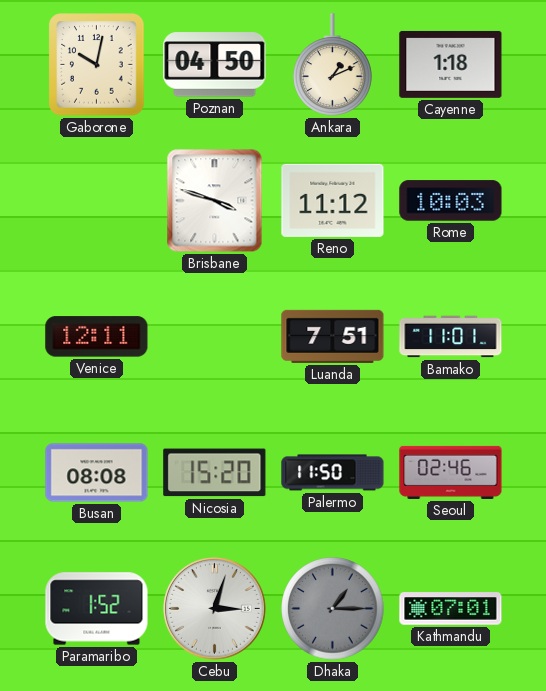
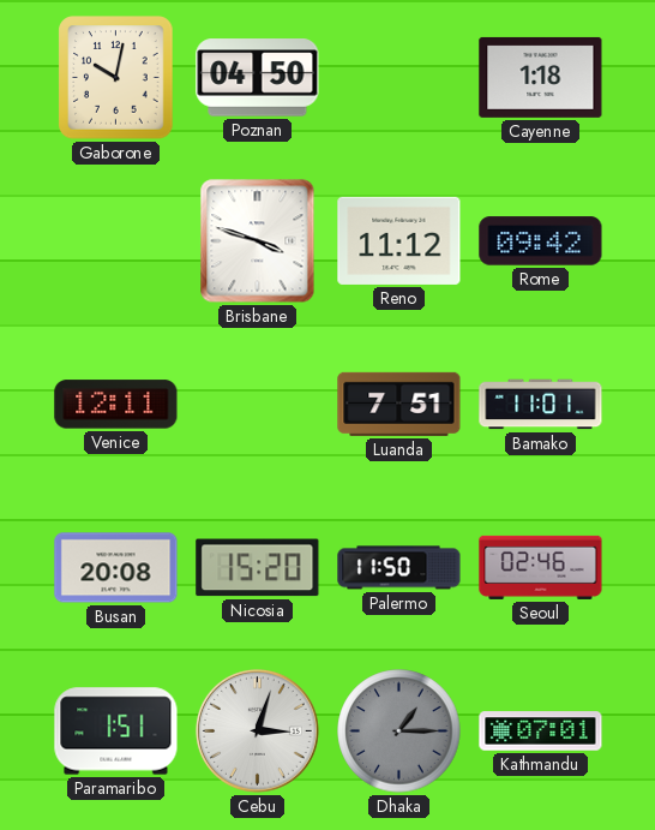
Ankara: 1:11 -> none
Rome: 10:03 -> 09:42
Busan: 08:08 -> 20:08
Paramaribo: 1:52 -> 1:51
